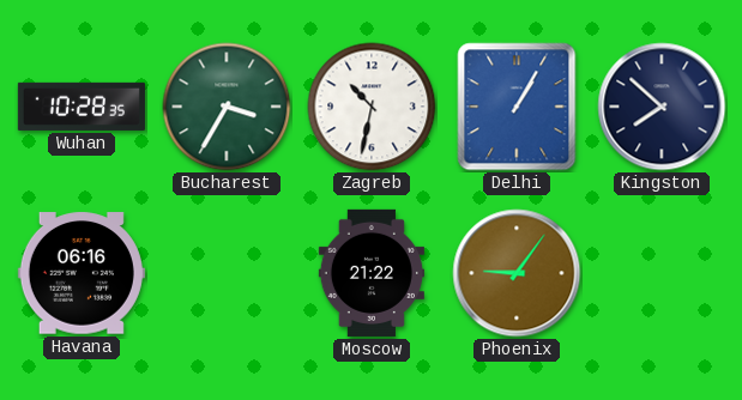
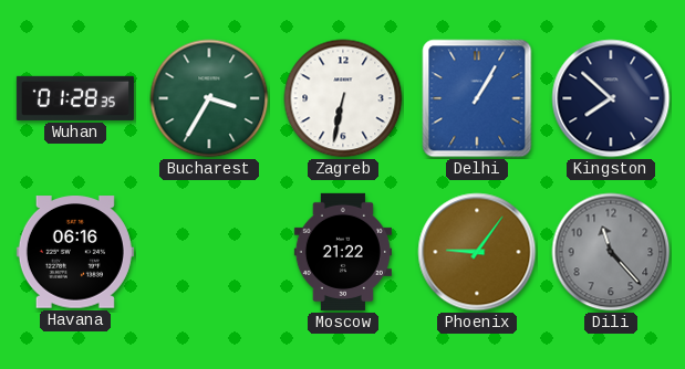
Wuhan: 10:28 -> 01:28
Zagreb: 10:32 -> 6:32
Dili: none -> 11:23
